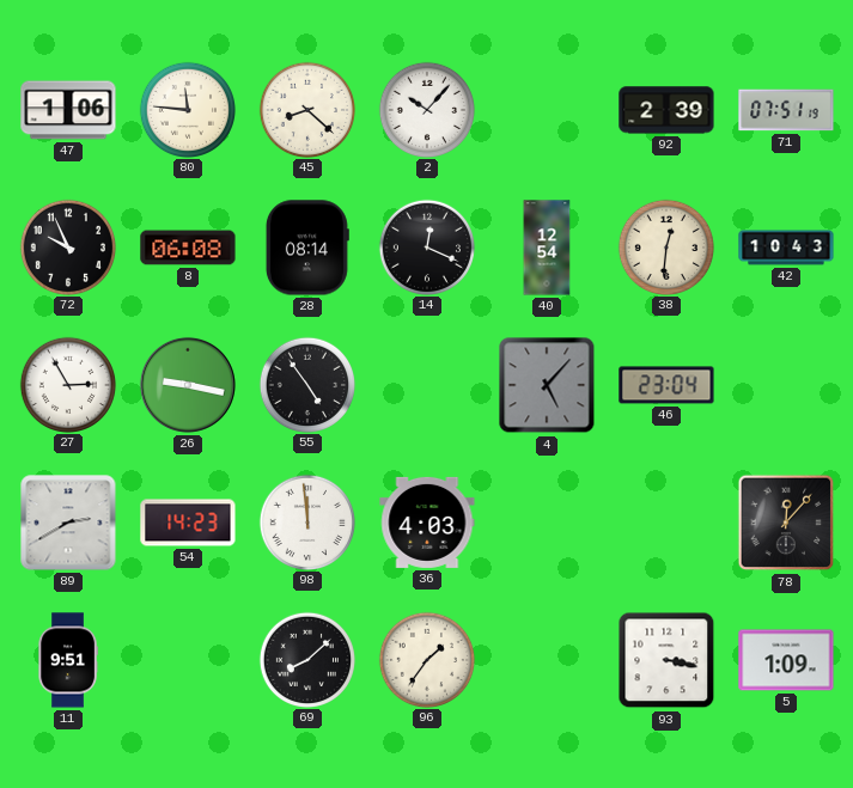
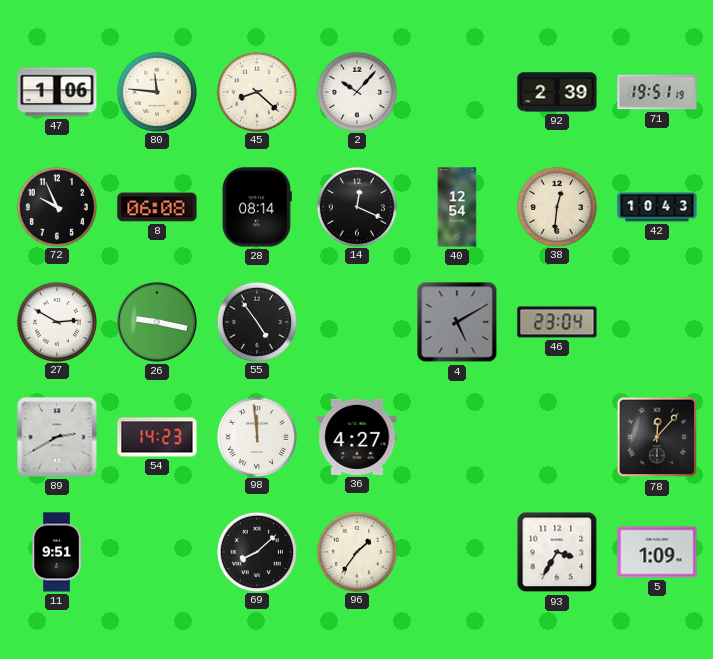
71: 07:51 -> 19:51
27: 2:55 -> 2:50
4: 5:07 -> 5:10
36: 4:03 -> 4:27
93: 3:17 -> 3:35
